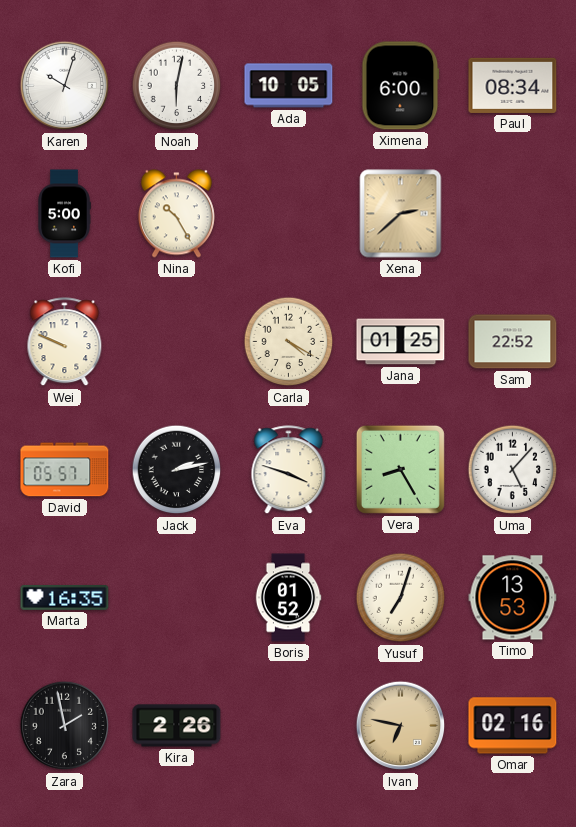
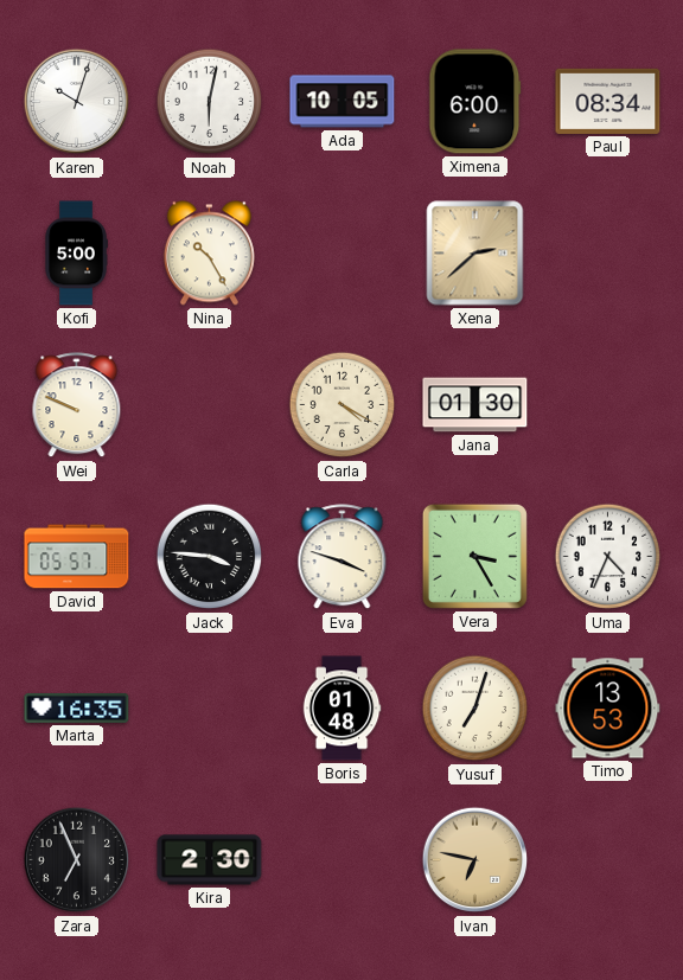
Jana: 01:25 -> 01:30
Sam: 22:52 -> none
Jack: 2:13 -> 3:46
Vera: 8:25 -> 3:25
Uma: 5:07 -> 4:34
Boris: 01:52 -> 01:48
Zara: 1:58 -> 6:56
Kira: 2:26 -> 2:30
Omar: 02:16 -> none
